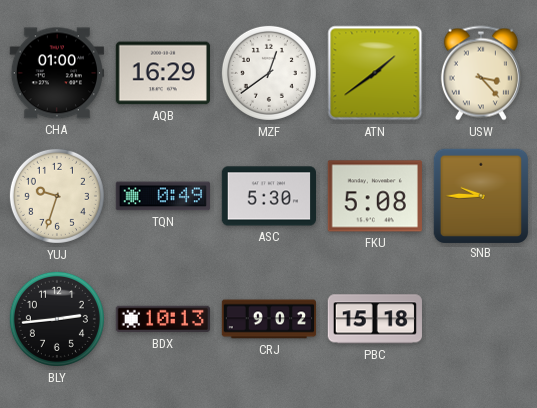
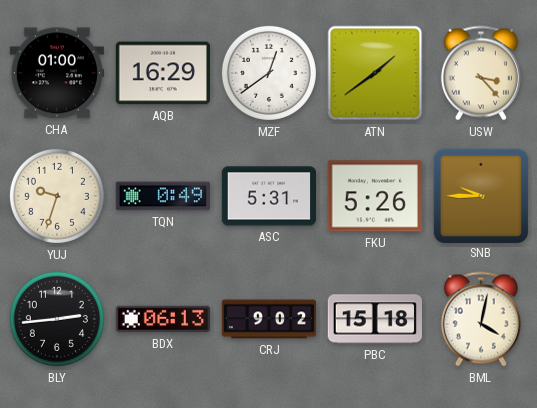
ASC: 5:30 -> 5:31
FKU: 5:08 -> 5:26
BDX: 10:13 -> 06:13
BML: none -> 4:02
